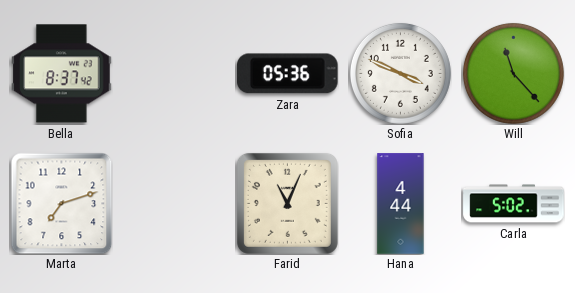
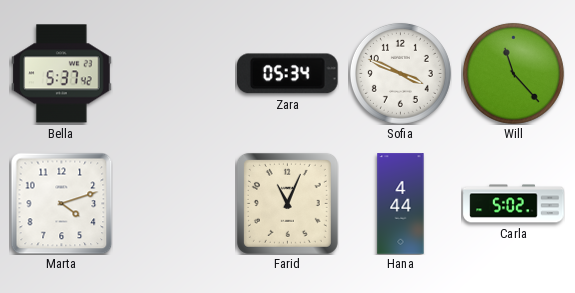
Bella: 8:37 -> 5:37
Zara: 05:36 -> 05:34
Marta: 7:12 -> 4:12
